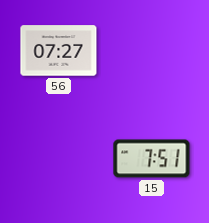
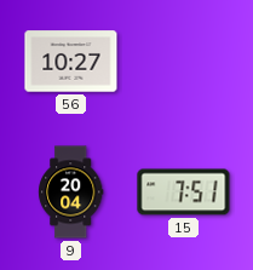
56: 07:27 -> 10:27
9: none -> 20:04
